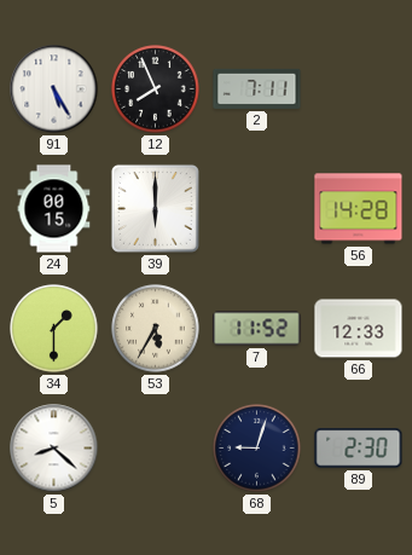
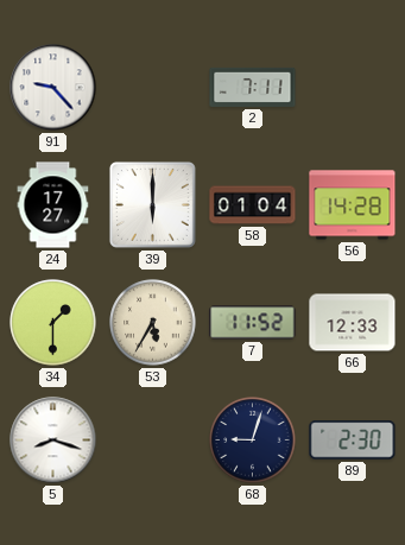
91: 5:25 -> 9:23
12: 7:56 -> none
24: 00:15 -> 17:27
58: none -> 01:04
5: 8:22 -> 8:18
